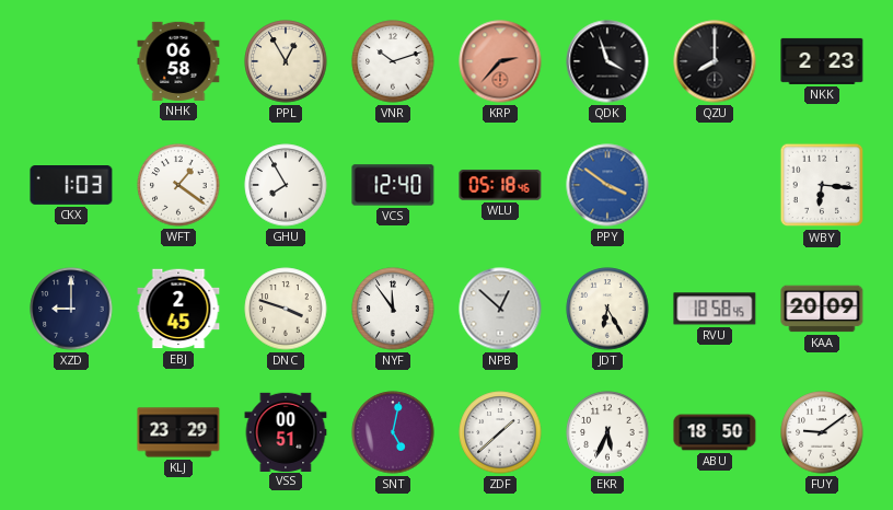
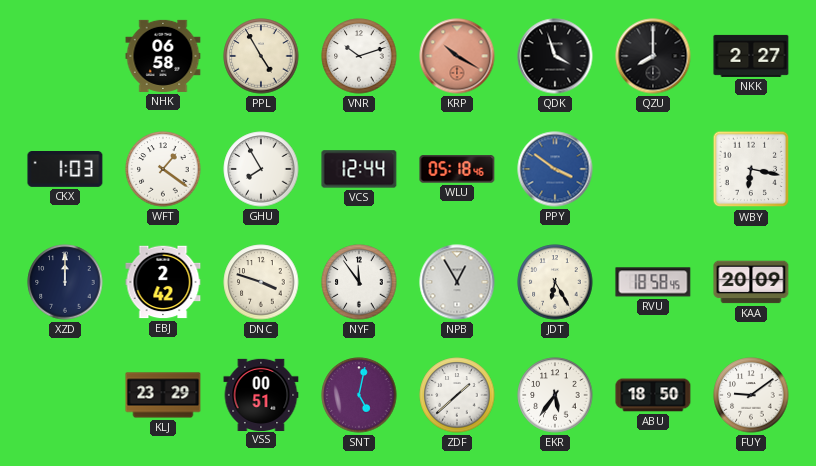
PPL: 12:55 -> 4:55
KRP: 2:37 -> 10:20
NKK: 2:23 -> 2:27
VCS: 12:40 -> 12:44
WBY: 6:16 -> 6:17
XZD: 9:00 -> 12:00
EBJ: 2:45 -> 2:42
NPB: 12:52 -> 12:55
EKR: 5:34 -> 5:36
